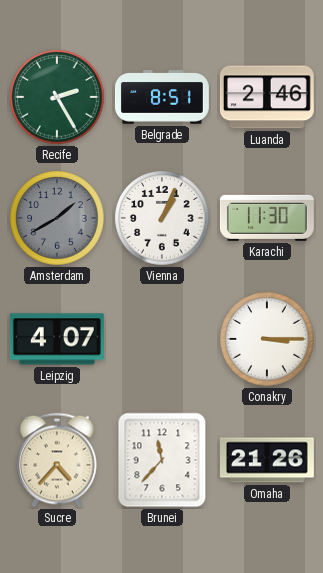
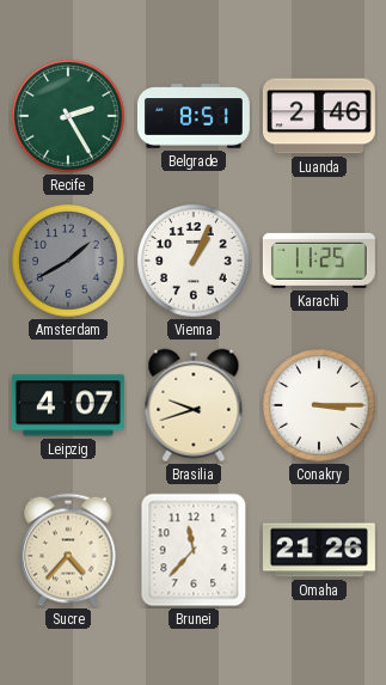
Karachi: 11:30 -> 11:25
Brasilia: none -> 9:42
